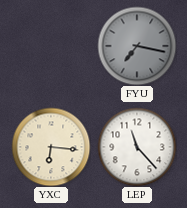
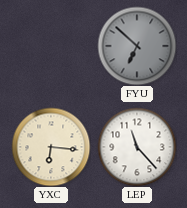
FYU: 7:17 -> 6:52
